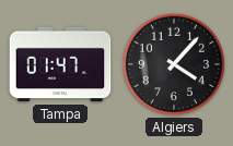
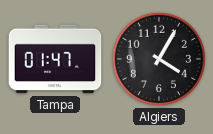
Algiers: 4:07 -> 4:05
